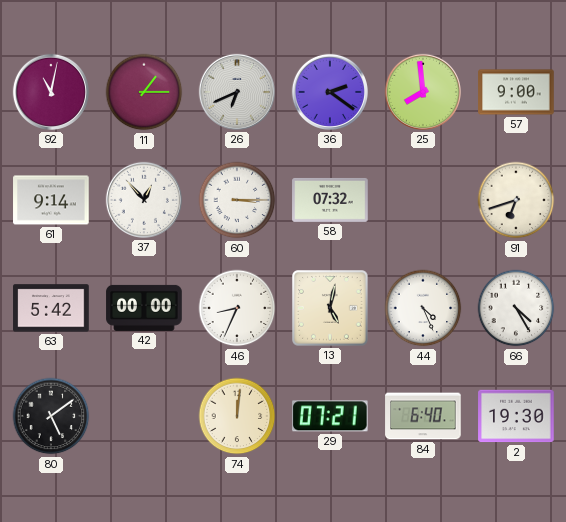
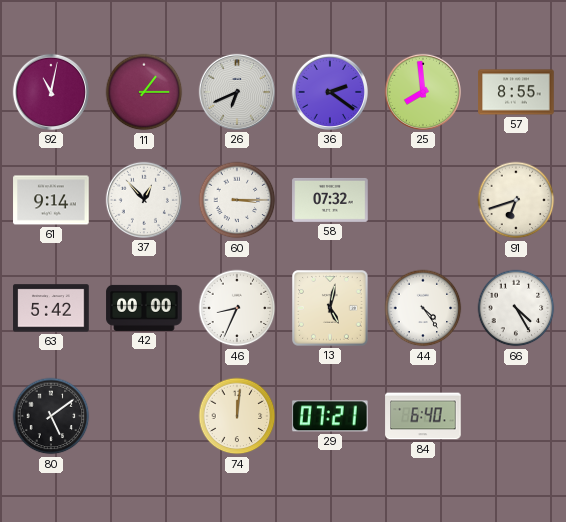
57: 9:00 -> 8:55
44: 4:26 -> 4:24
2: 19:30 -> none
